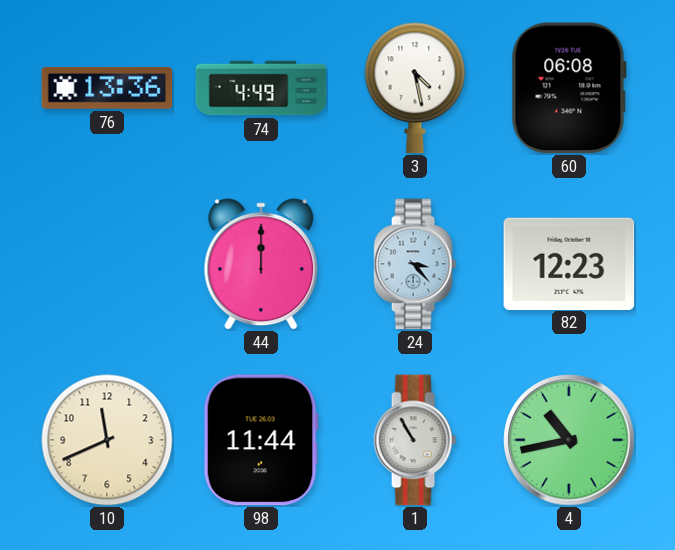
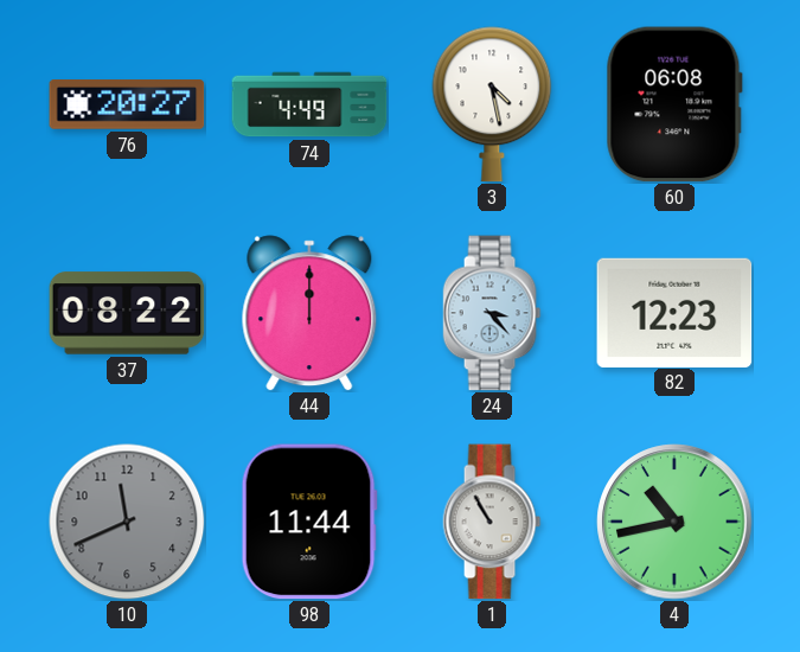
76: 13:36 -> 20:27
37: none -> 08:22
10 dial: cream -> grey
